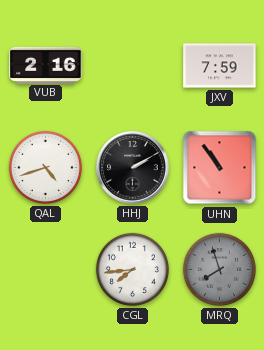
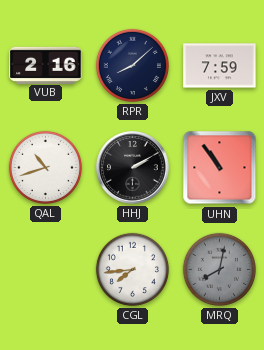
RPR: none -> 8:08
QAL: 4:42 -> 10:42
MRQ: 7:57 -> 8:02
